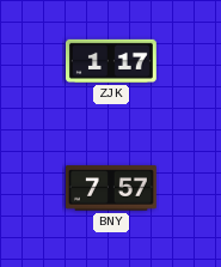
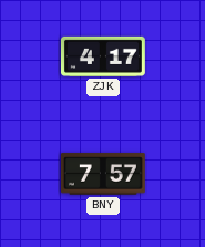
ZJK: 1:17 -> 4:17
